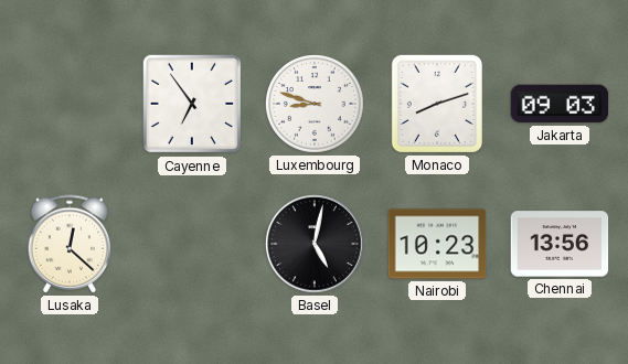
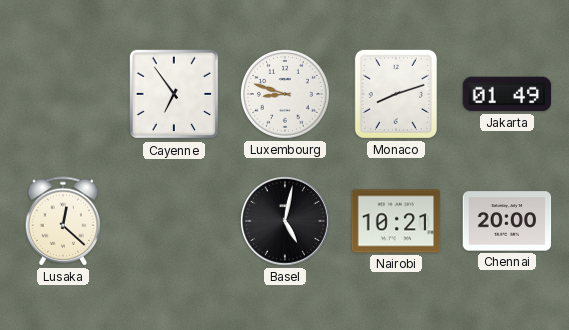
Jakarta: 09:03 -> 01:49
Nairobi: 10:23 -> 10:21
Chennai: 13:56 -> 20:00
